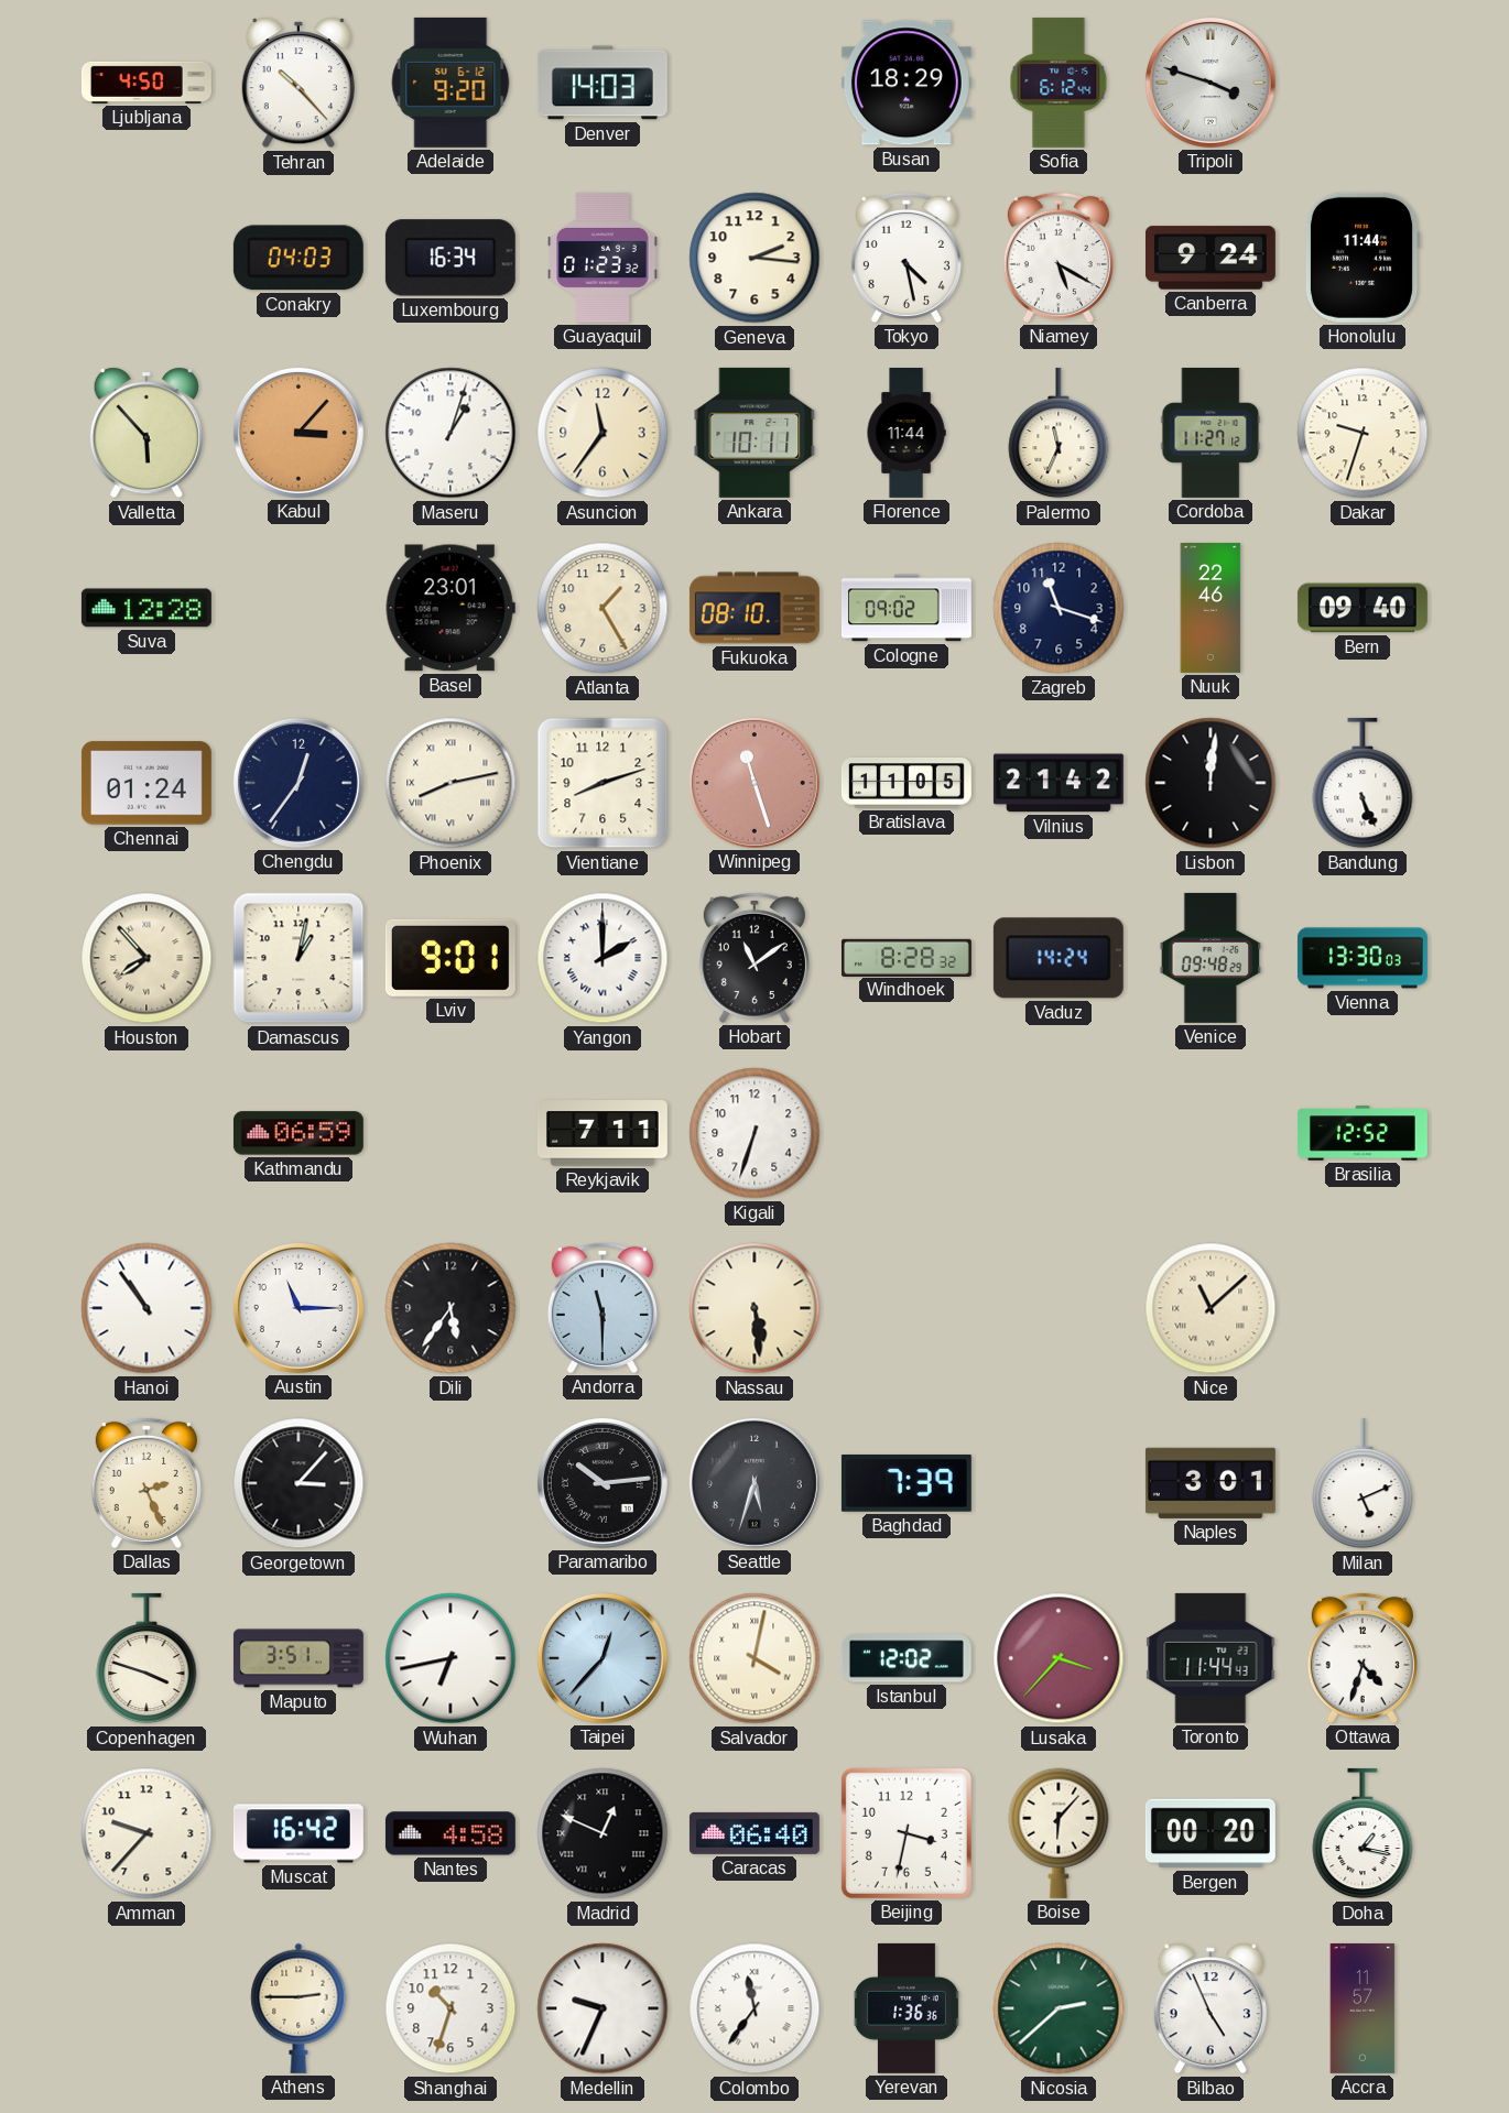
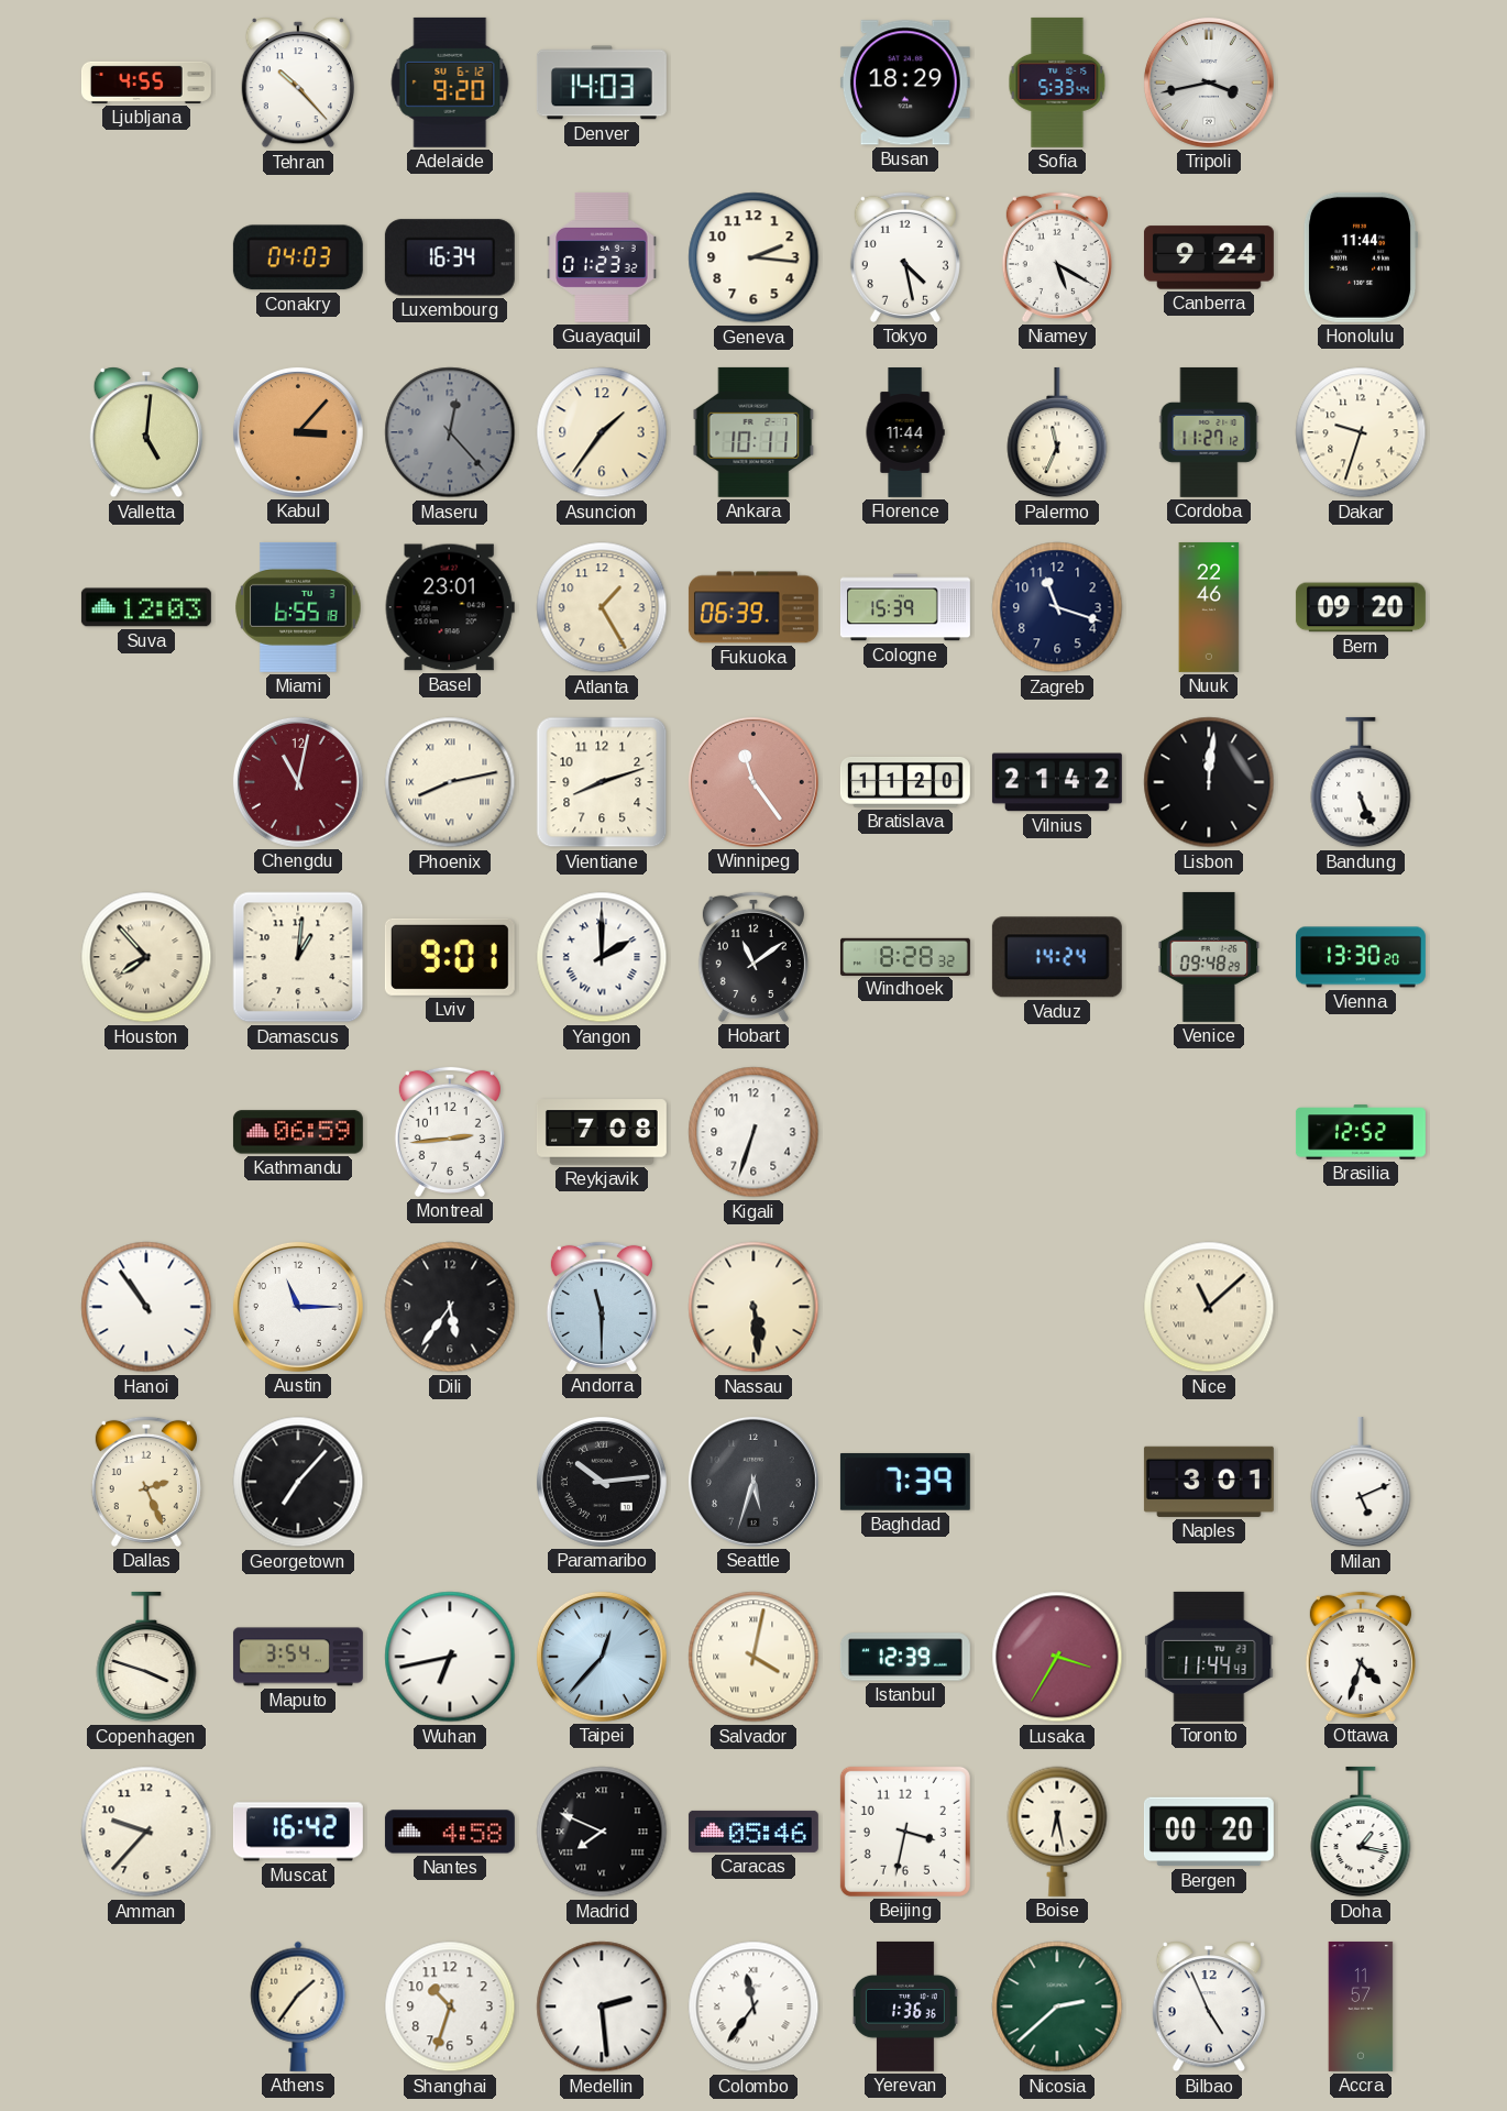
Ljubljana: 4:50 -> 4:55
Sofia: 6:12 -> 5:33
Tripoli: 3:48 -> 3:43
Valletta: 5:53 -> 5:01
Maseru: 1:03 -> 12:23
Maseru dial: white -> grey
Asuncion: 11:36 -> 1:36
Suva: 12:28 -> 12:03
Miami: none -> 6:55
Fukuoka: 08:10 -> 06:39
Cologne: 09:02 -> 15:39
Bern: 09:40 -> 09:20
Chennai: 01:24 -> none
Chengdu: 12:36 -> 11:02
Chengdu dial: navy -> burgundy
Winnipeg: 11:27 -> 11:24
Bratislava: 11:05 -> 11:20
Damascus: 1:02 -> 1:01
Vienna: 13:30:03 -> 13:30:20
Montreal: none -> 2:44
Reykjavik: 7:11 -> 7:08
Georgetown: 3:07 -> 7:07
Maputo: 3:51 -> 3:54
Istanbul: 12:02 -> 12:39
Lusaka: 3:37 -> 3:35
Madrid: 12:49 -> 7:49
Caracas: 06:40 -> 05:46
Boise: 6:07 -> 6:28
Athens: 2:45 -> 1:36
Medellin: 9:34 -> 2:29
